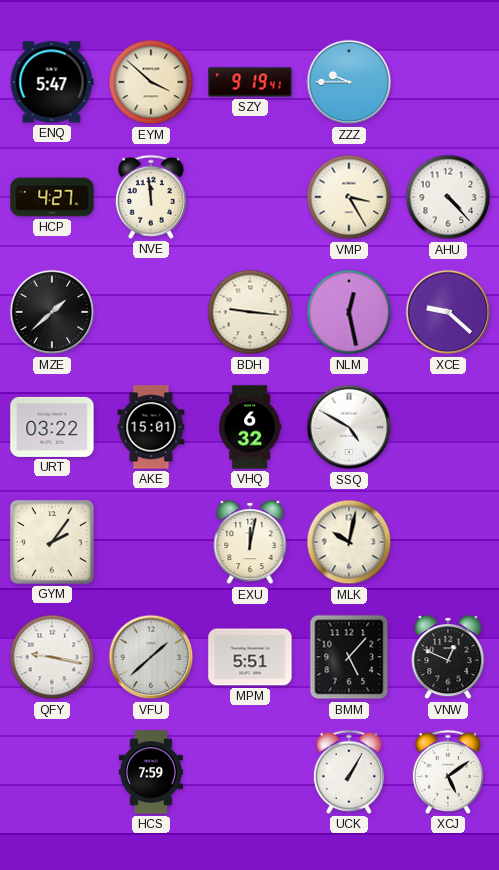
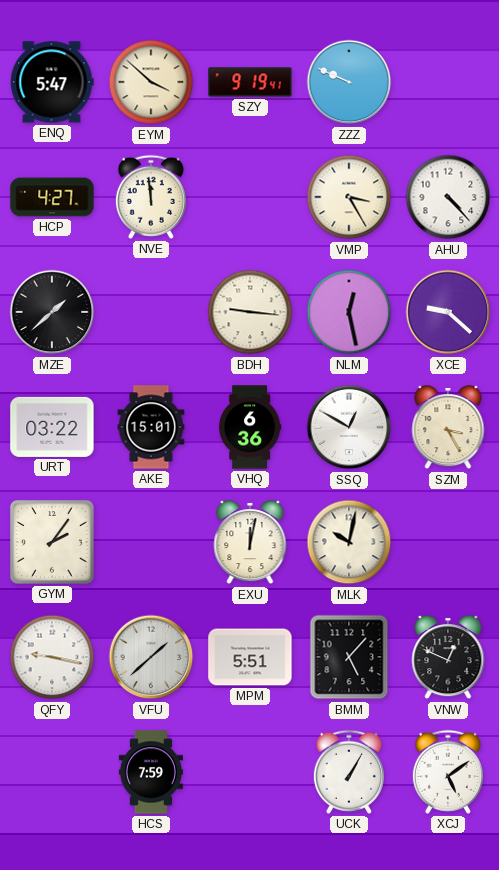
ZZZ: 9:45 -> 9:49
VHQ: 6:32 -> 6:36
SSQ: 4:50 -> 12:50
SZM: none -> 3:25
